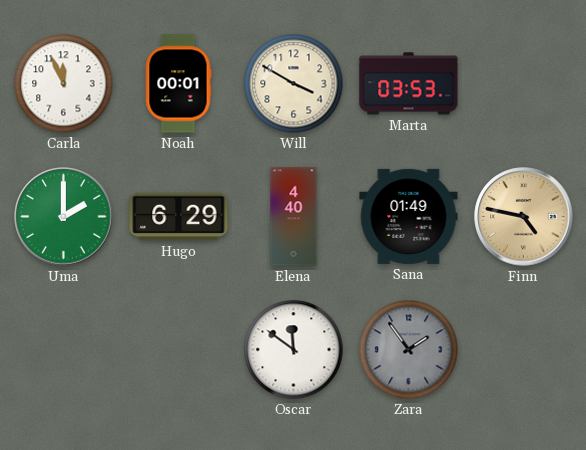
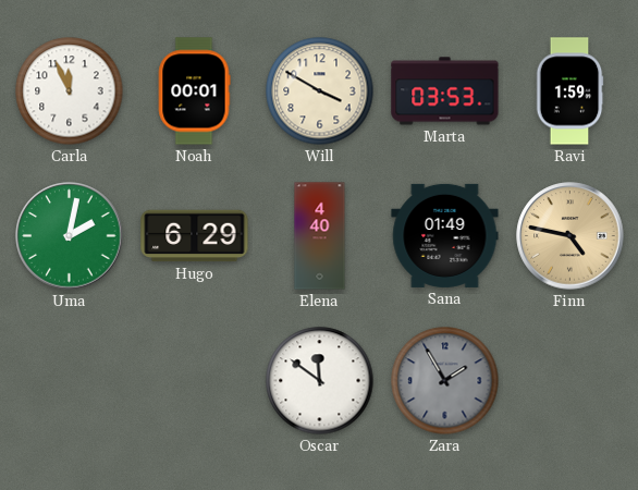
Ravi: none -> 1:59
Uma: 2:00 -> 2:02
Zara: 1:54 -> 1:55
